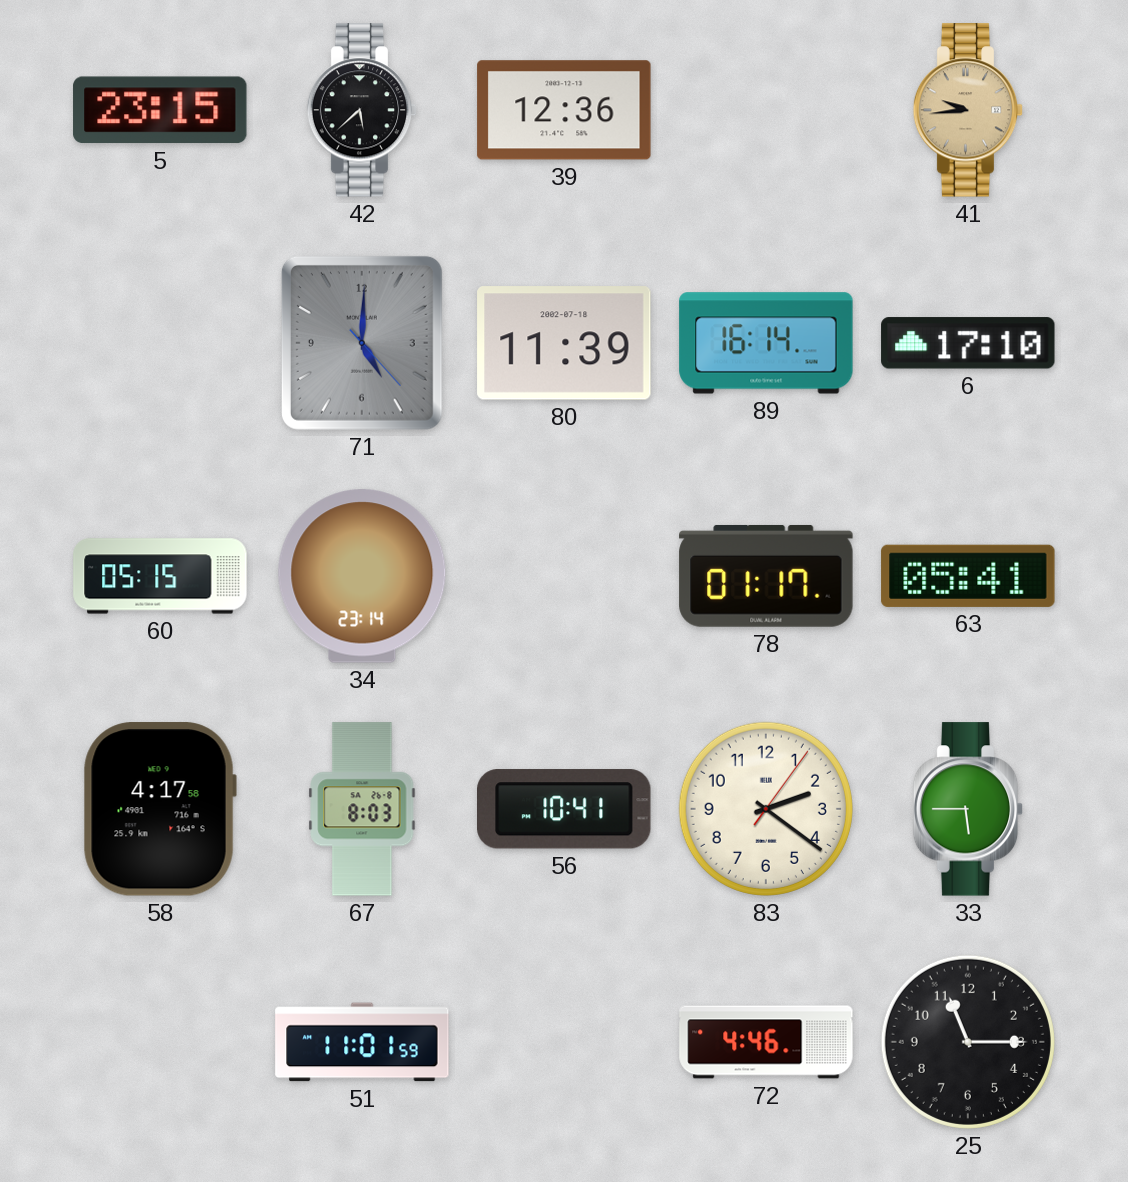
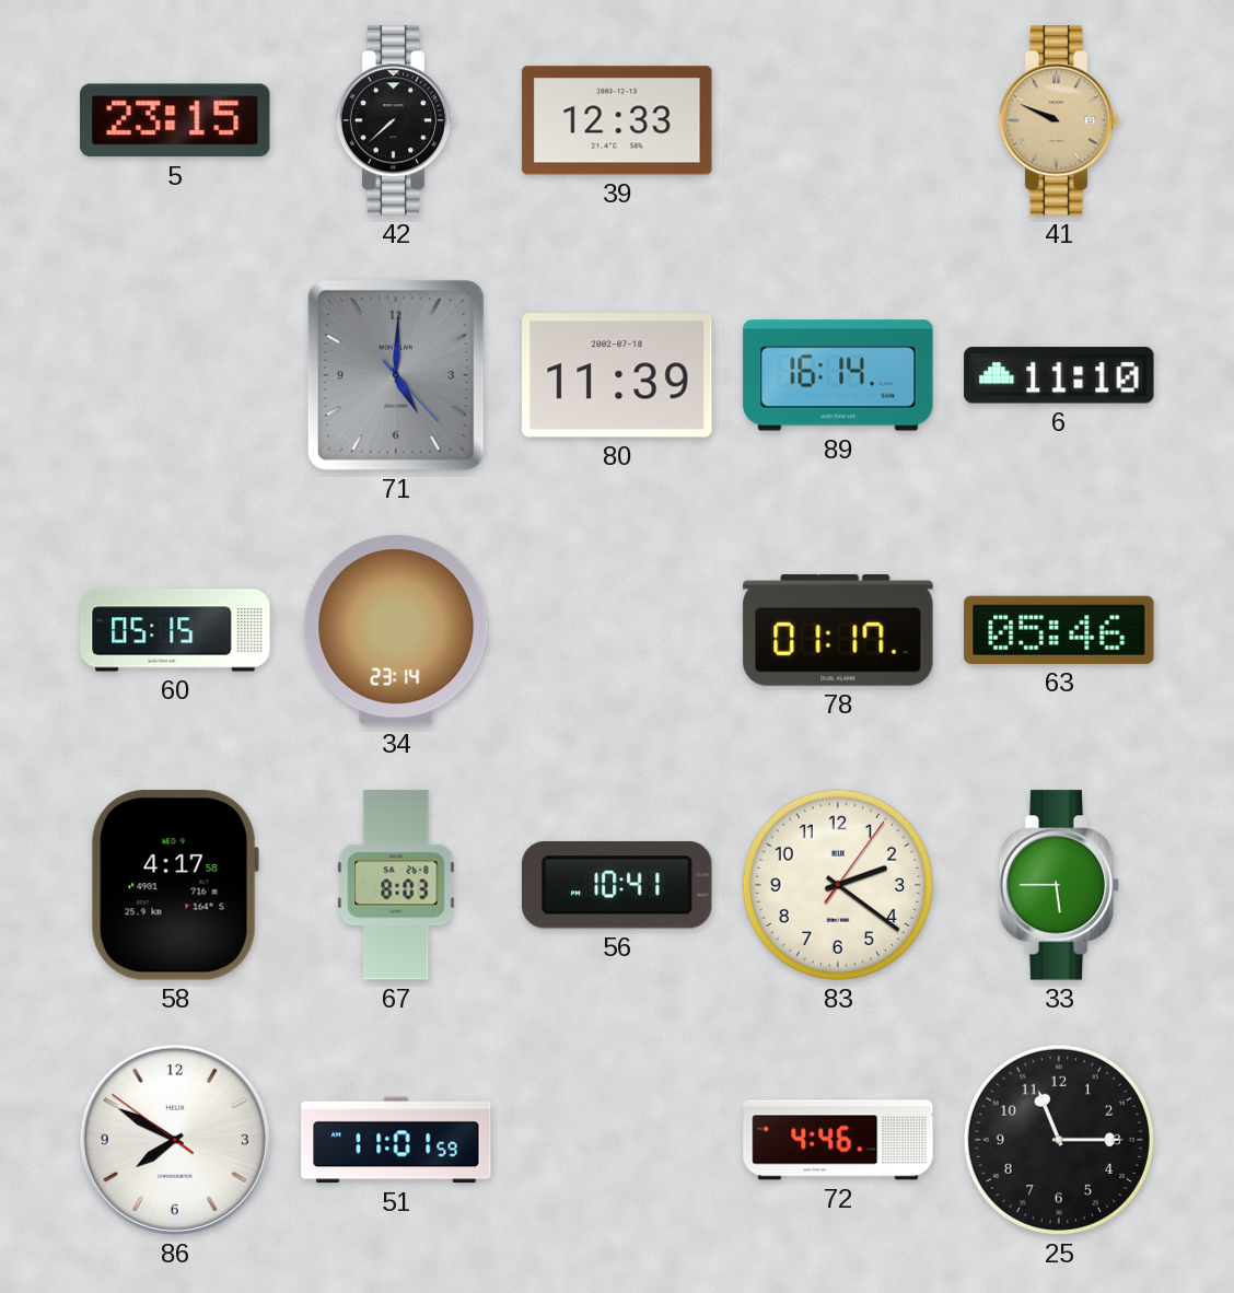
42: 5:38 -> 7:38
39: 12:36 -> 12:33
41: 9:44 -> 9:49
6: 17:10 -> 11:10
63: 05:41 -> 05:46
86: none -> 7:49
